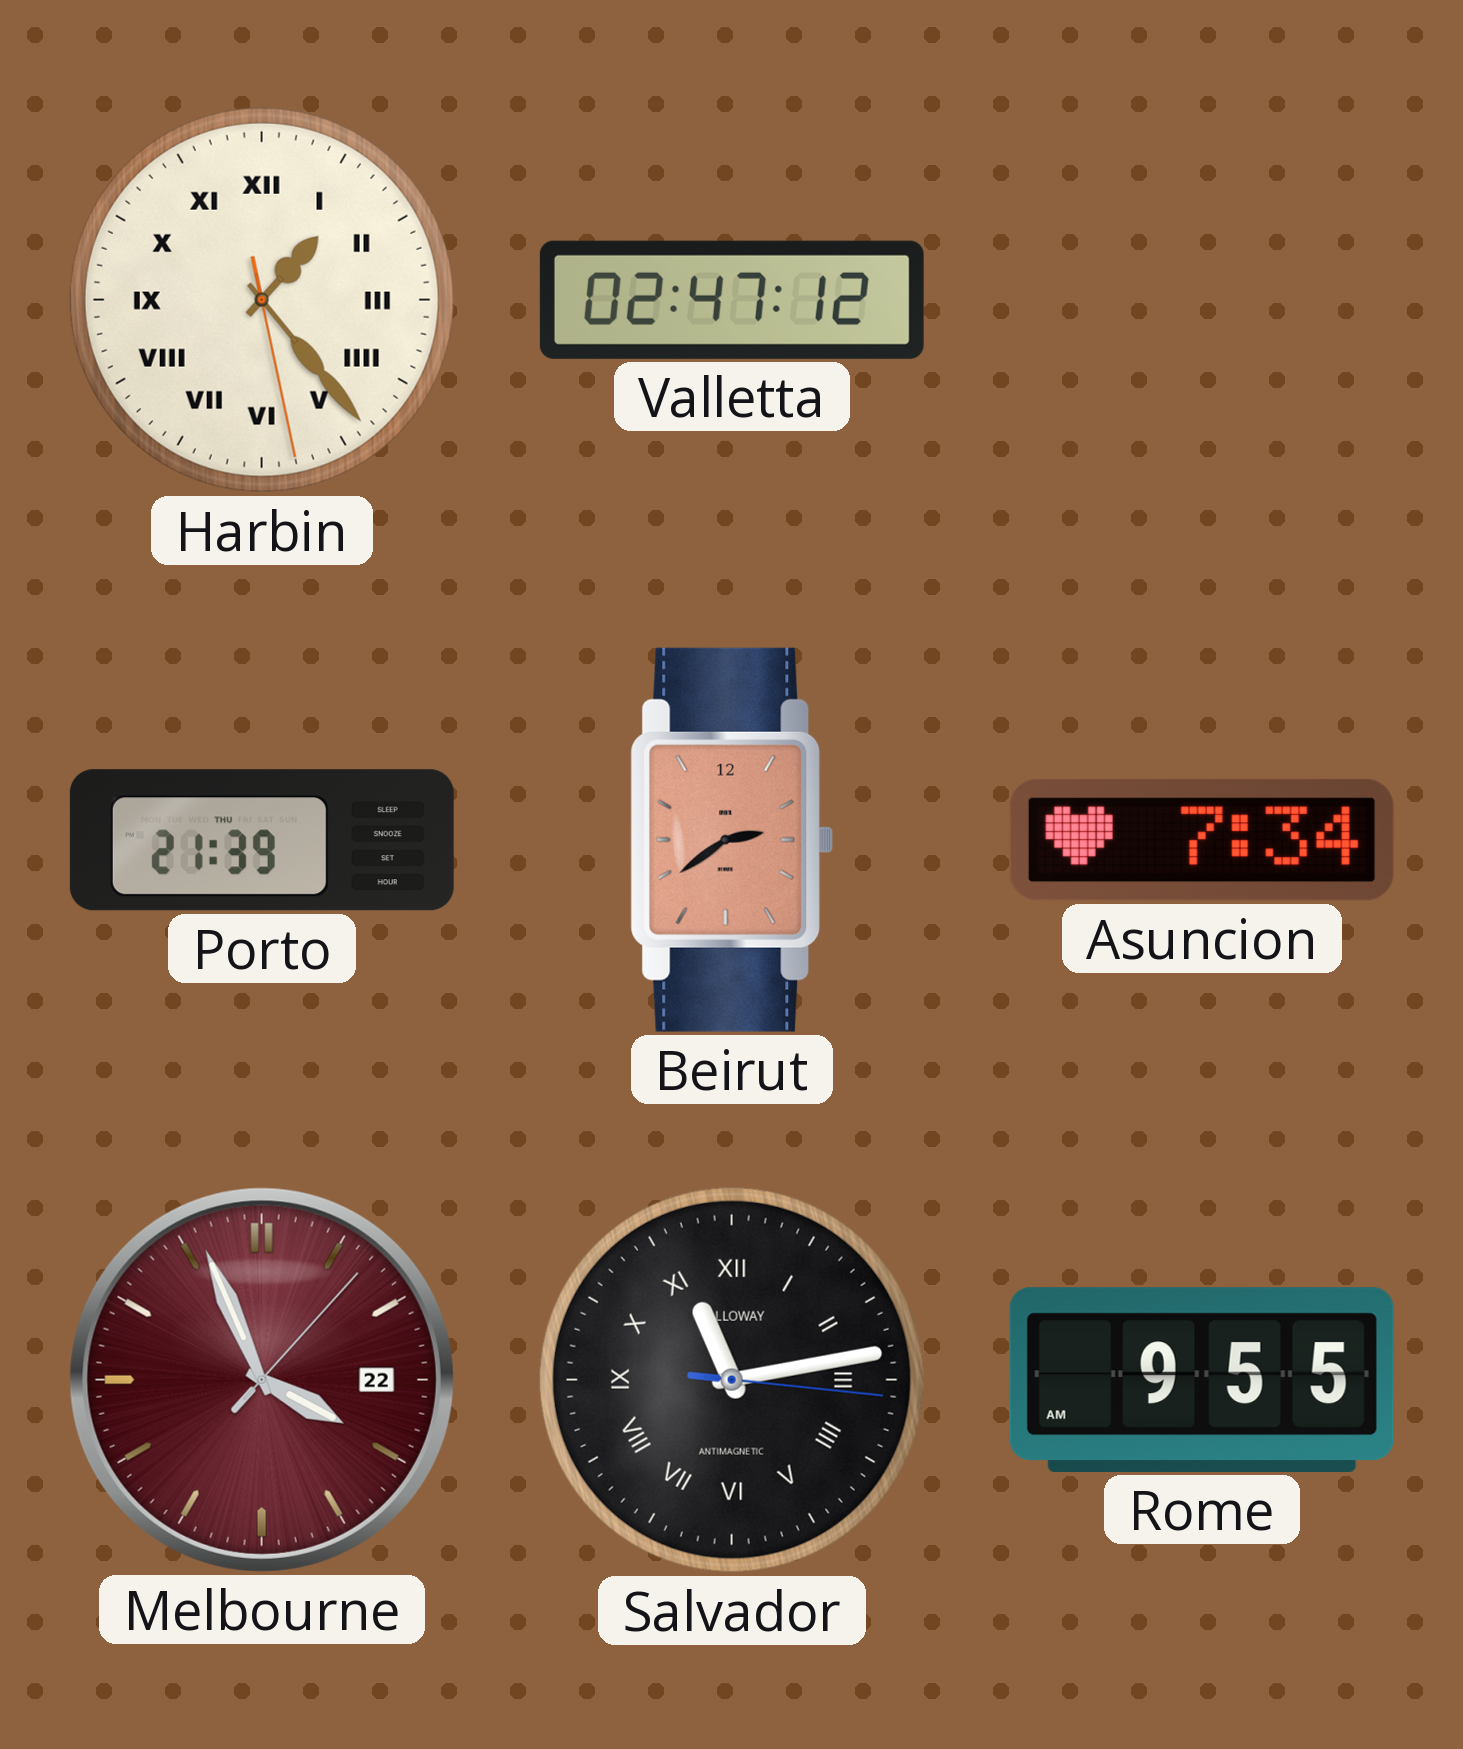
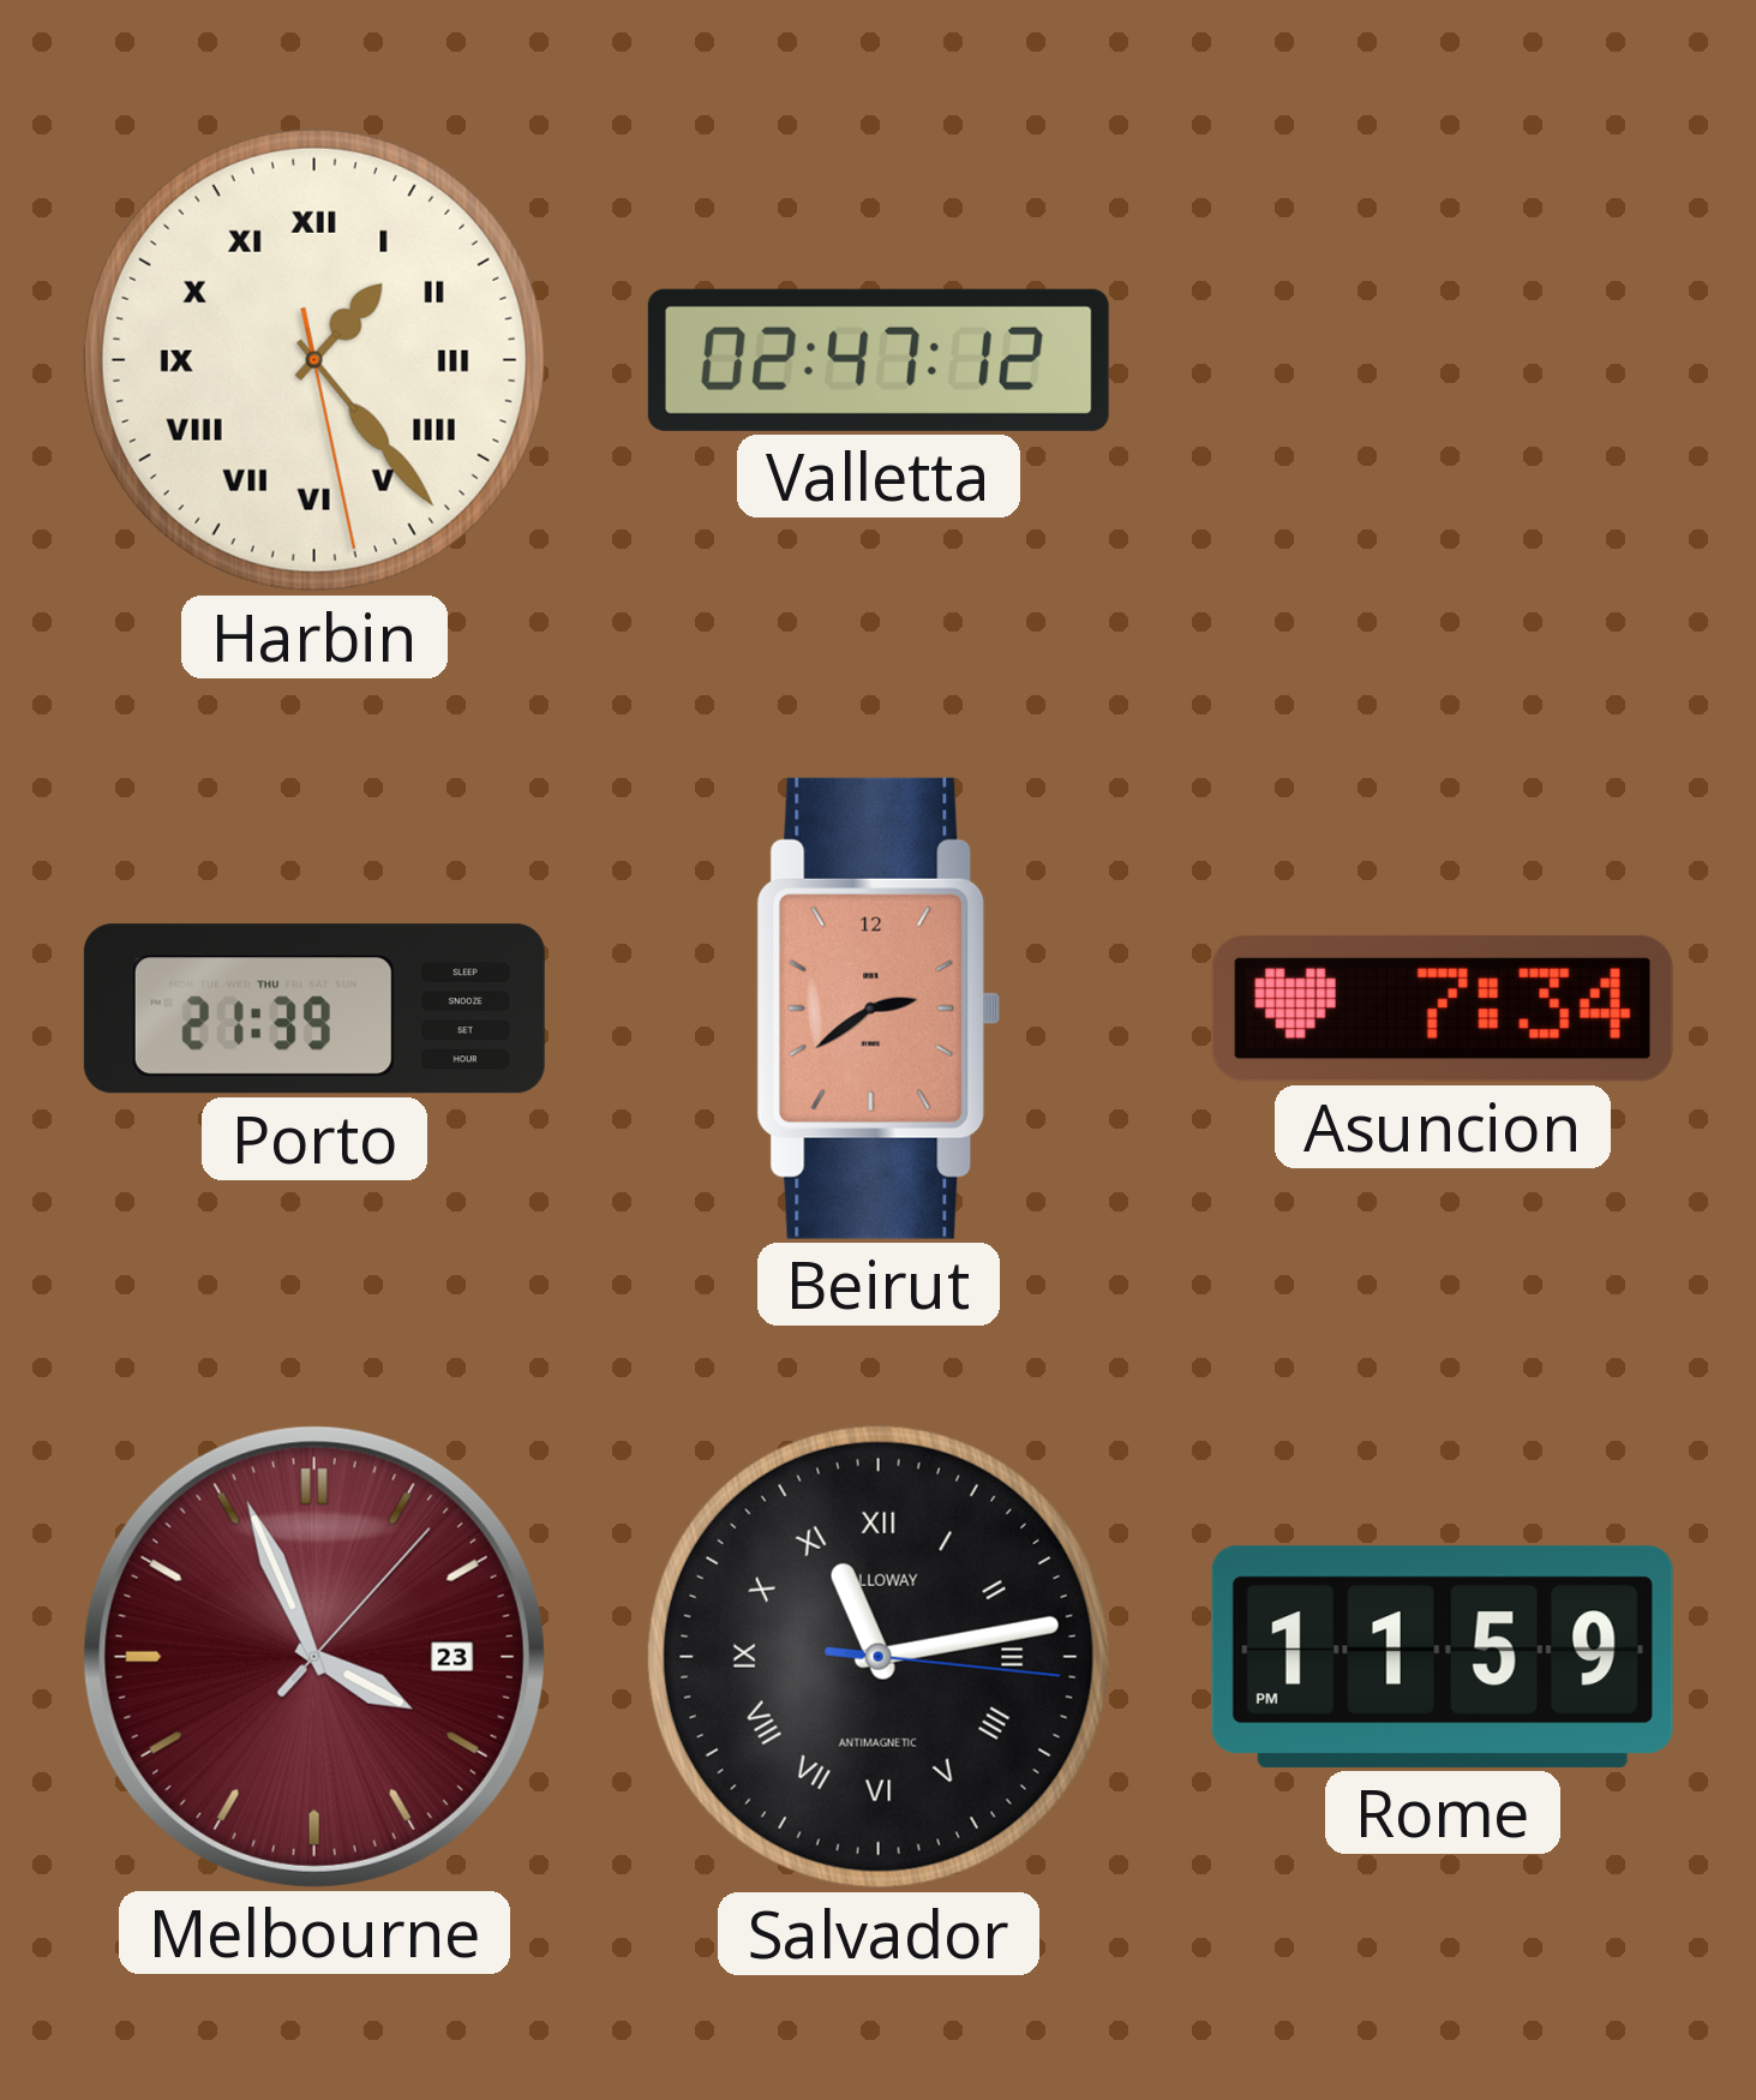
Melbourne date: 22 -> 23
Rome: 9:55 -> 11:59
